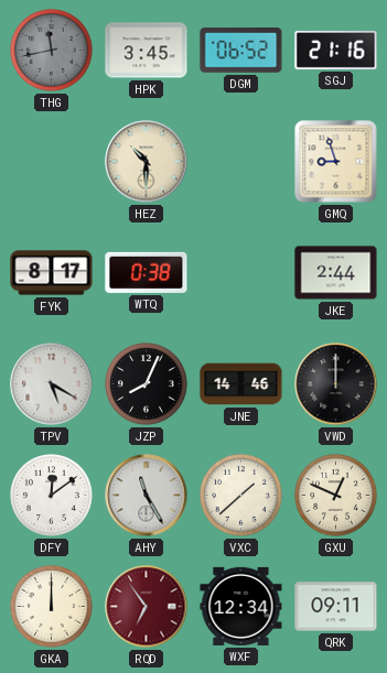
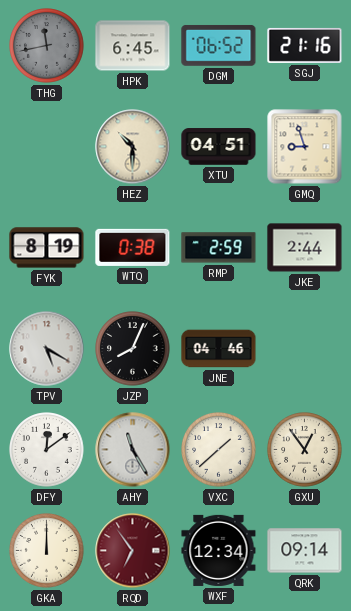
HPK: 3:45 -> 6:45
XTU: none -> 04:51
FYK: 8:17 -> 8:19
RMP: none -> 2:59
JNE: 14:46 -> 04:46
VWD: 12:00 -> none
GXU: 12:49 -> 12:54
QRK: 09:11 -> 09:14
